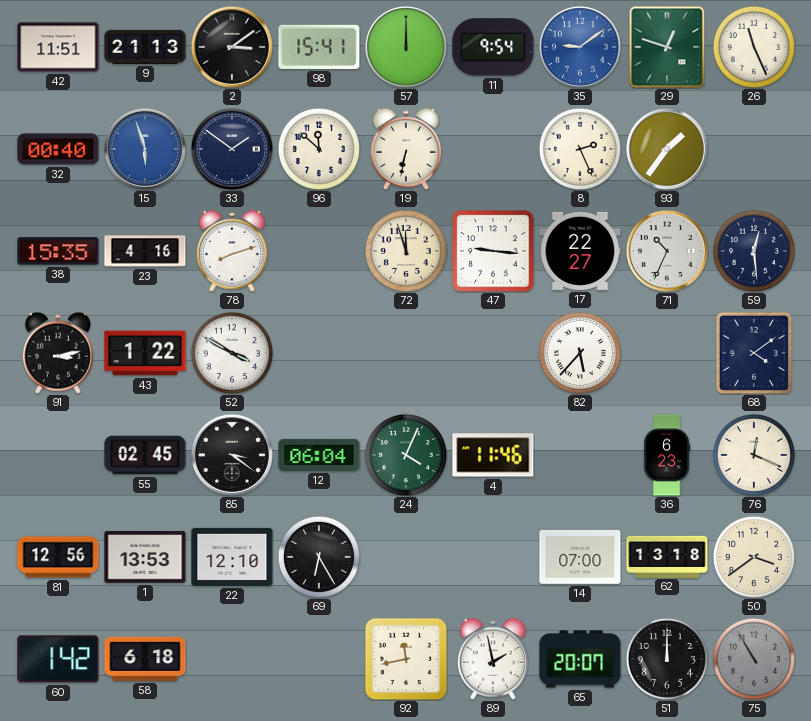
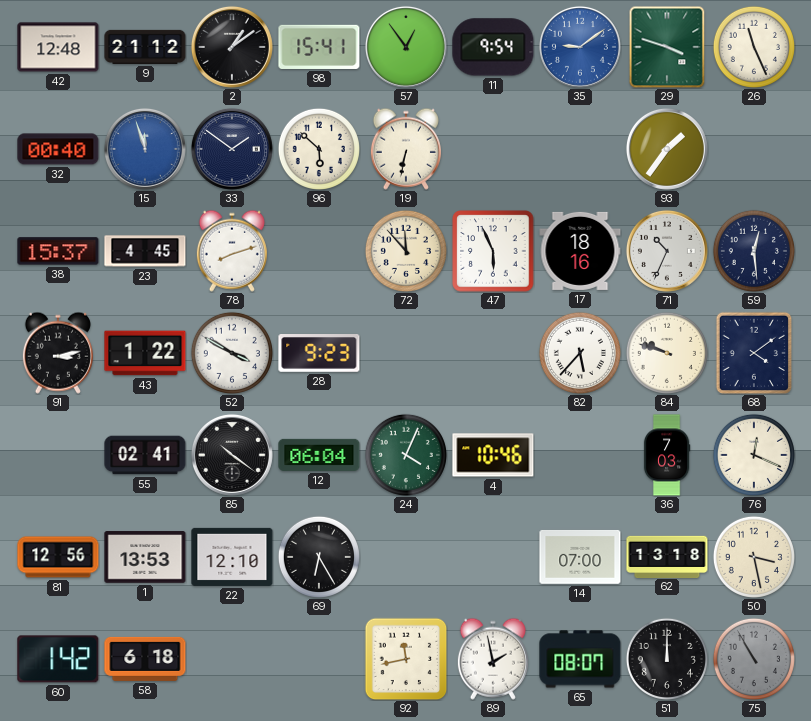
42: 11:51 -> 12:48
9: 21:13 -> 21:12
2: 3:09 -> 1:09
57: 12:00 -> 12:54
29: 12:48 -> 3:48
15: 5:57 -> 11:57
96: 11:52 -> 5:52
8: 2:26 -> none
38: 15:35 -> 15:37
23: 4:16 -> 4:45
72: 11:57 -> 11:53
47: 9:16 -> 5:56
17: 22:27 -> 18:16
28: none -> 9:23
84: none -> 9:48
55: 02:45 -> 02:41
85: 3:21 -> 10:21
4: 11:46 -> 10:46
36: 6:23 -> 7:03
50: 3:39 -> 3:28
65: 20:07 -> 08:07
